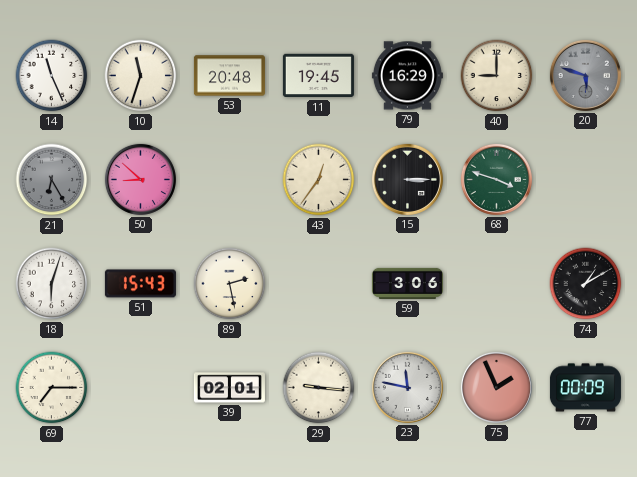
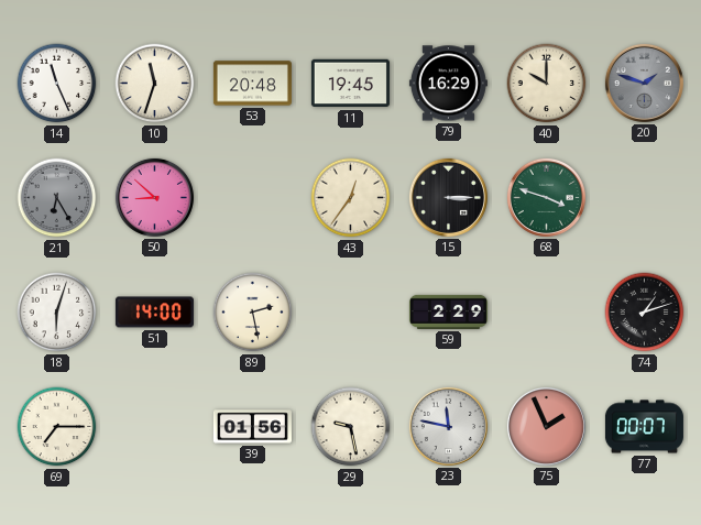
40: 9:00 -> 10:00
20: 5:48 -> 1:48
51: 15:43 -> 14:00
59: 3:06 -> 2:29
74: 1:10 -> 1:12
39: 02:01 -> 01:56
29: 9:16 -> 9:28
77: 00:09 -> 00:07
